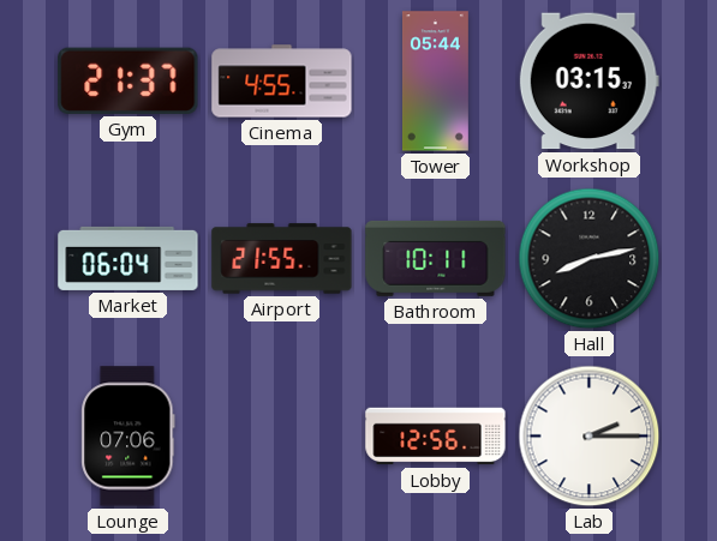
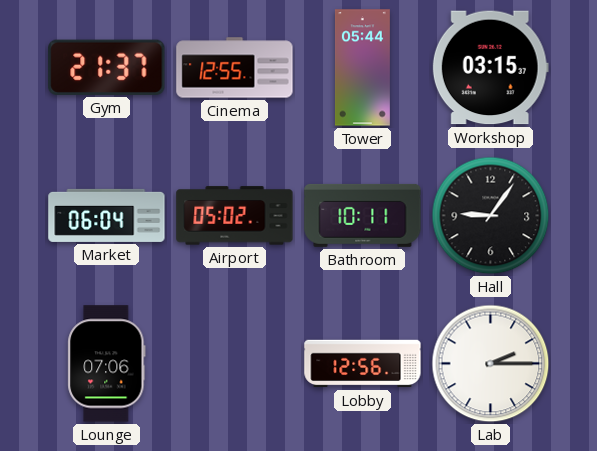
Cinema: 4:55 -> 12:55
Airport: 21:55 -> 05:02
Hall: 8:13 -> 9:06
